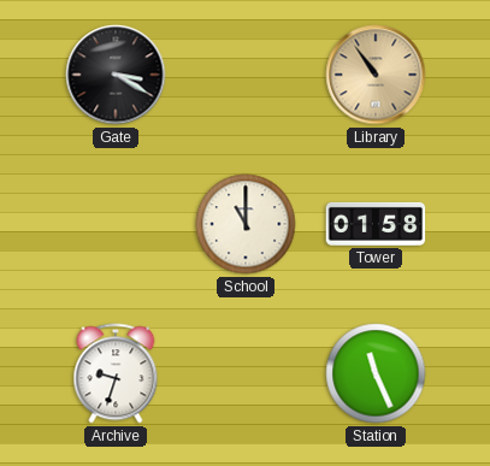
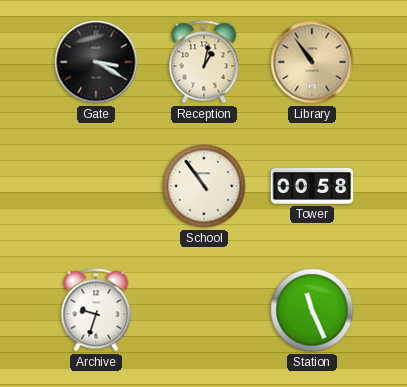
Reception: none -> 1:02
School: 11:00 -> 10:54
Tower: 01:58 -> 00:58
